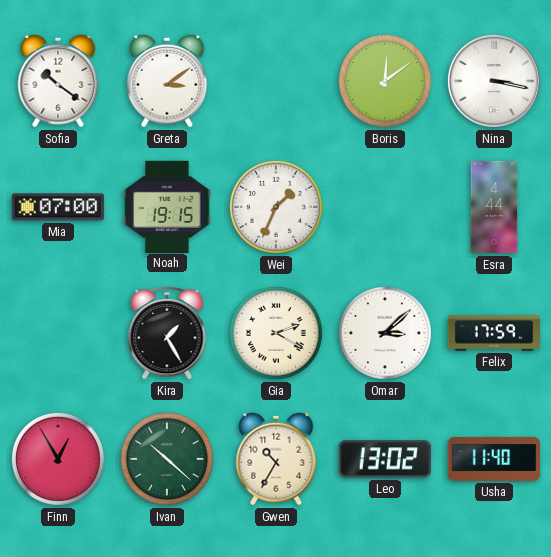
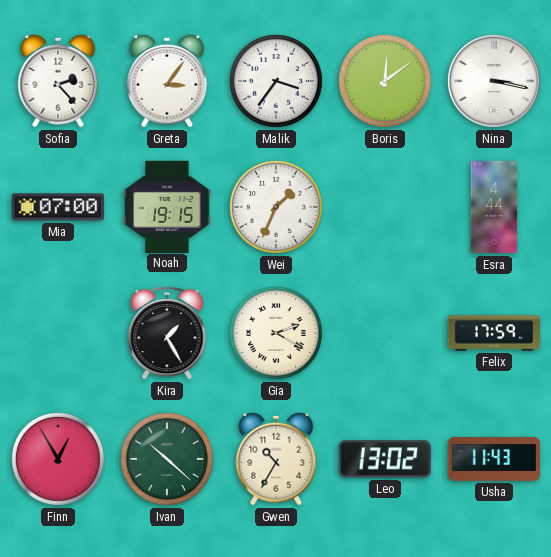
Sofia: 10:21 -> 2:23
Greta: 3:09 -> 3:06
Malik: none -> 3:36
Omar: 3:08 -> none
Usha: 11:40 -> 11:43
